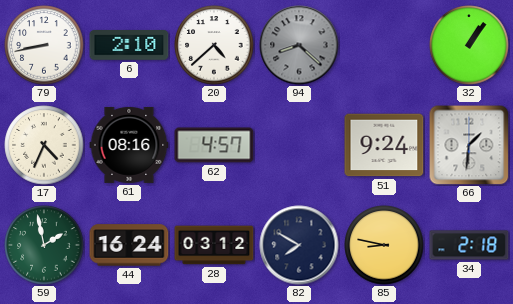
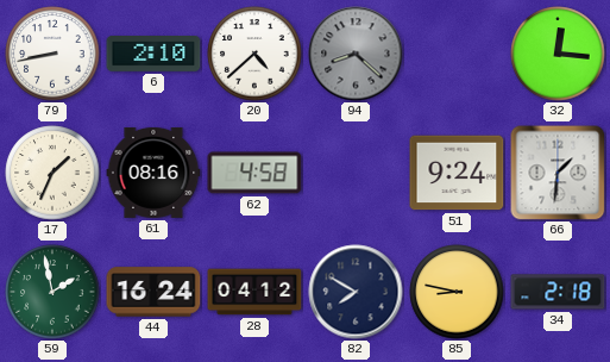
32: 1:06 -> 12:16
17: 4:34 -> 1:34
62: 4:57 -> 4:58
28: 03:12 -> 04:12
